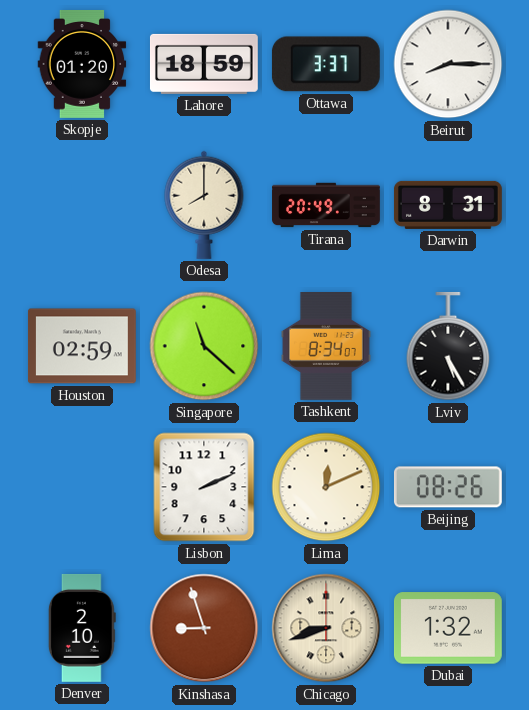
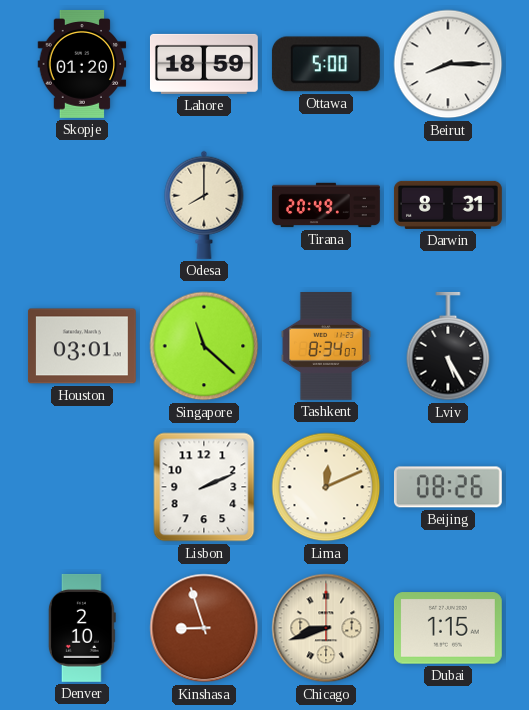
Ottawa: 3:37 -> 5:00
Houston: 02:59 -> 03:01
Dubai: 1:32 -> 1:15
